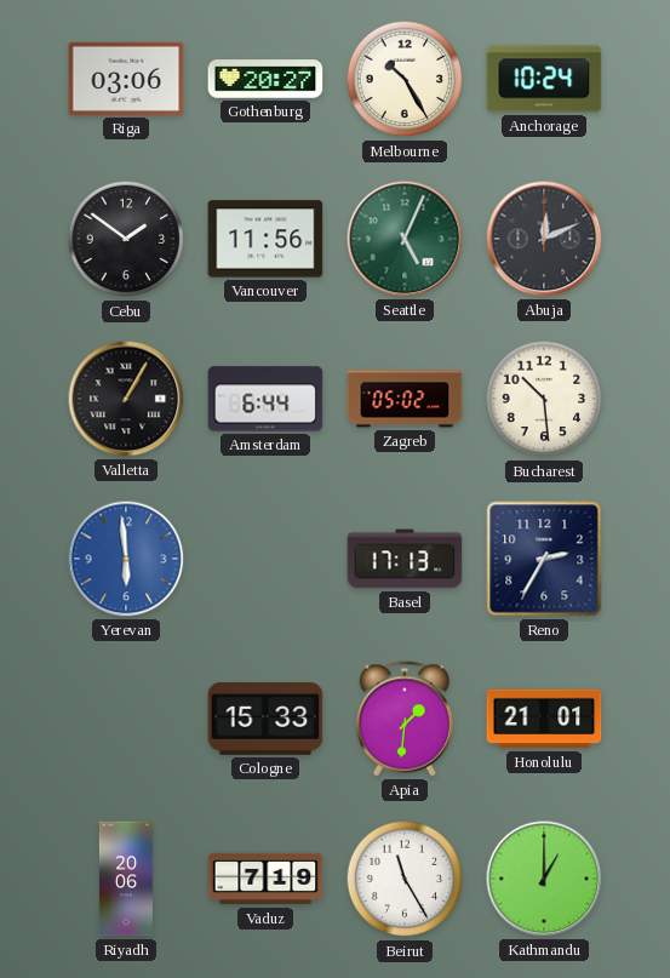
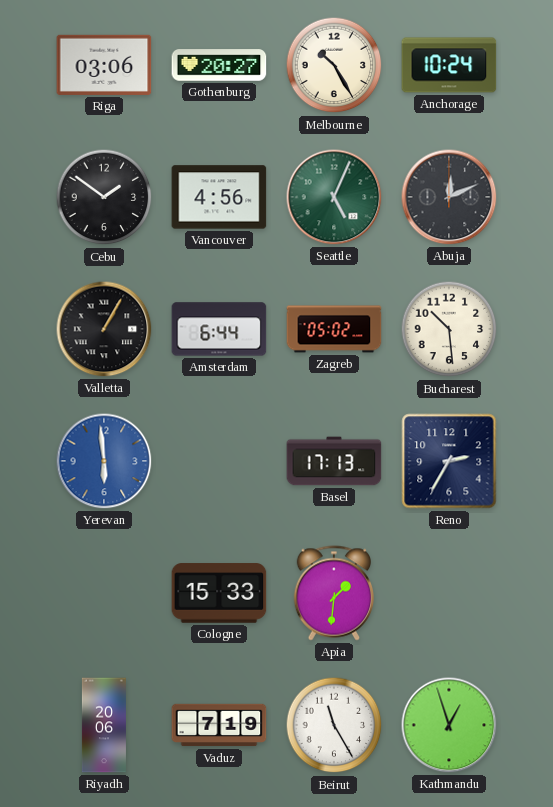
Vancouver: 11:56 -> 4:56
Honolulu: 21:01 -> none
Kathmandu: 1:00 -> 12:57
